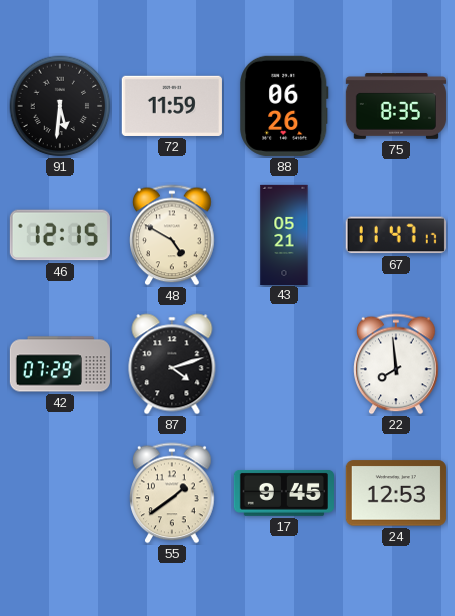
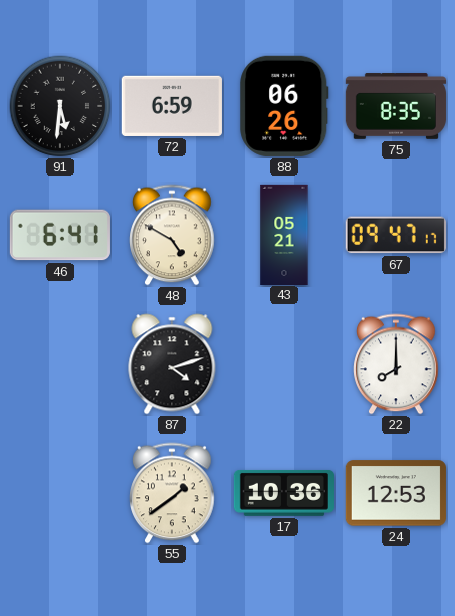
72: 11:59 -> 6:59
46: 12:15 -> 6:41
67: 11:47 -> 09:47
42: 07:29 -> none
22: 7:59 -> 8:00
17: 9:45 -> 10:36
